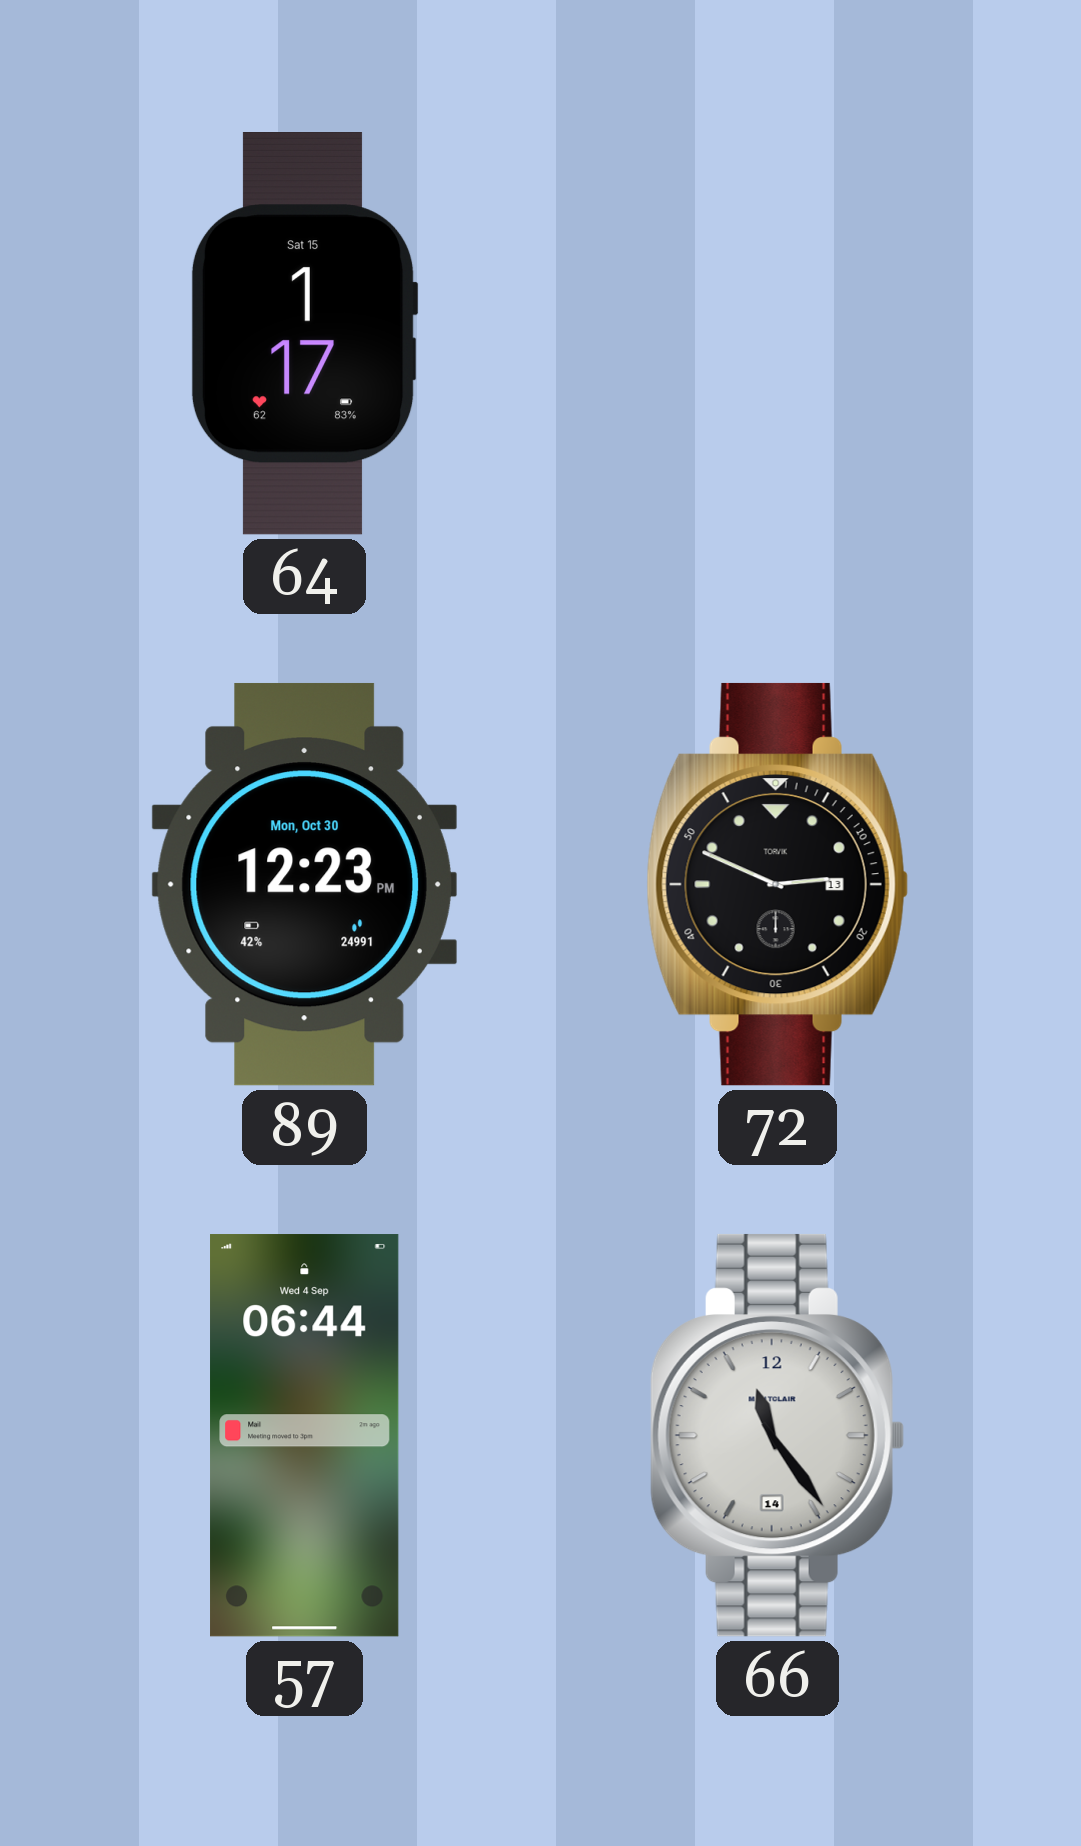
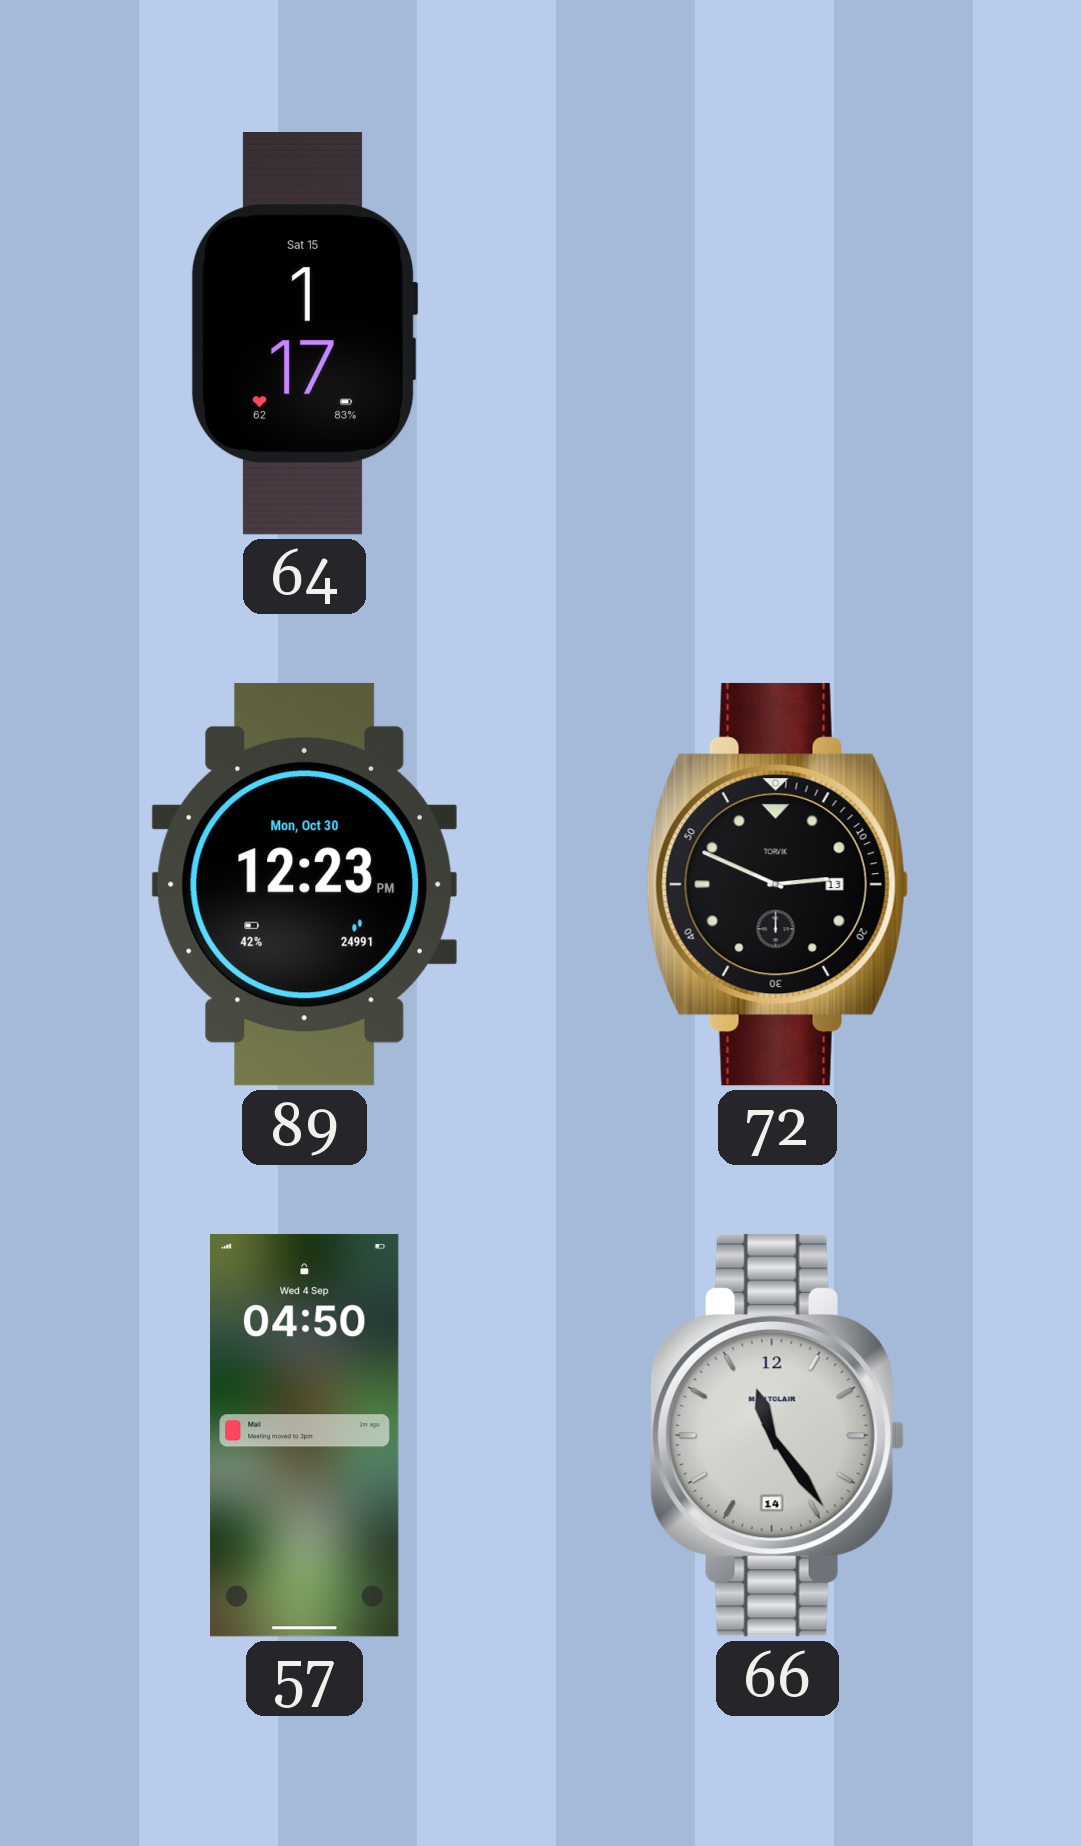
57: 06:44 -> 04:50
